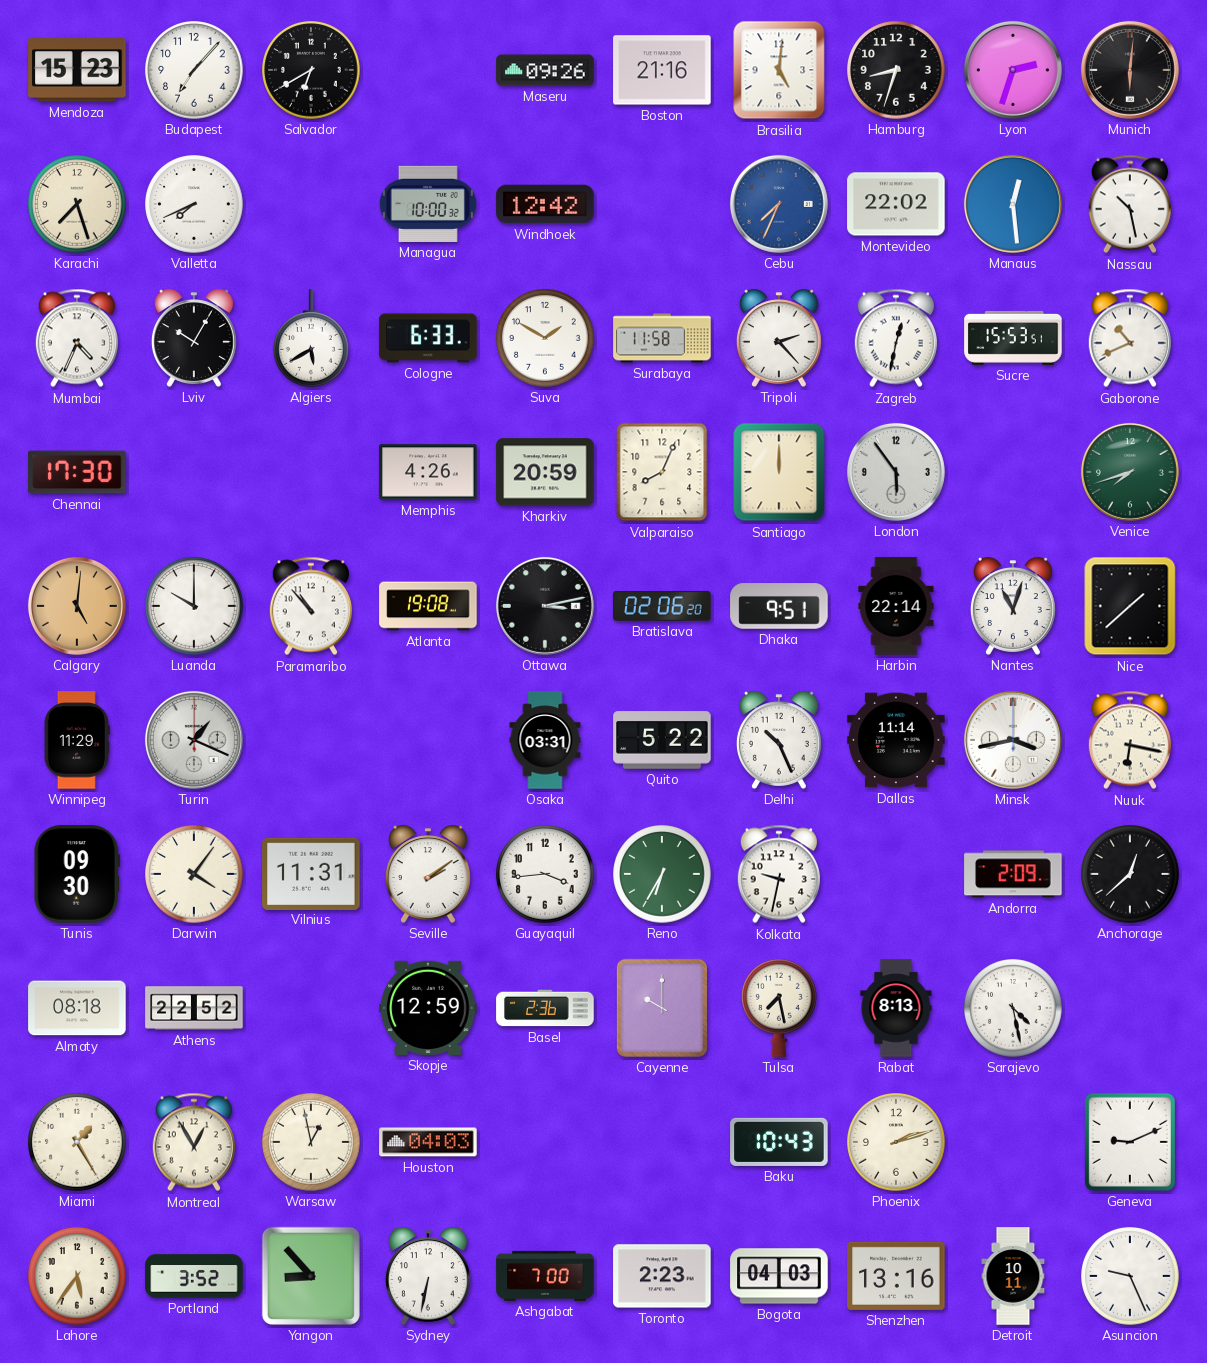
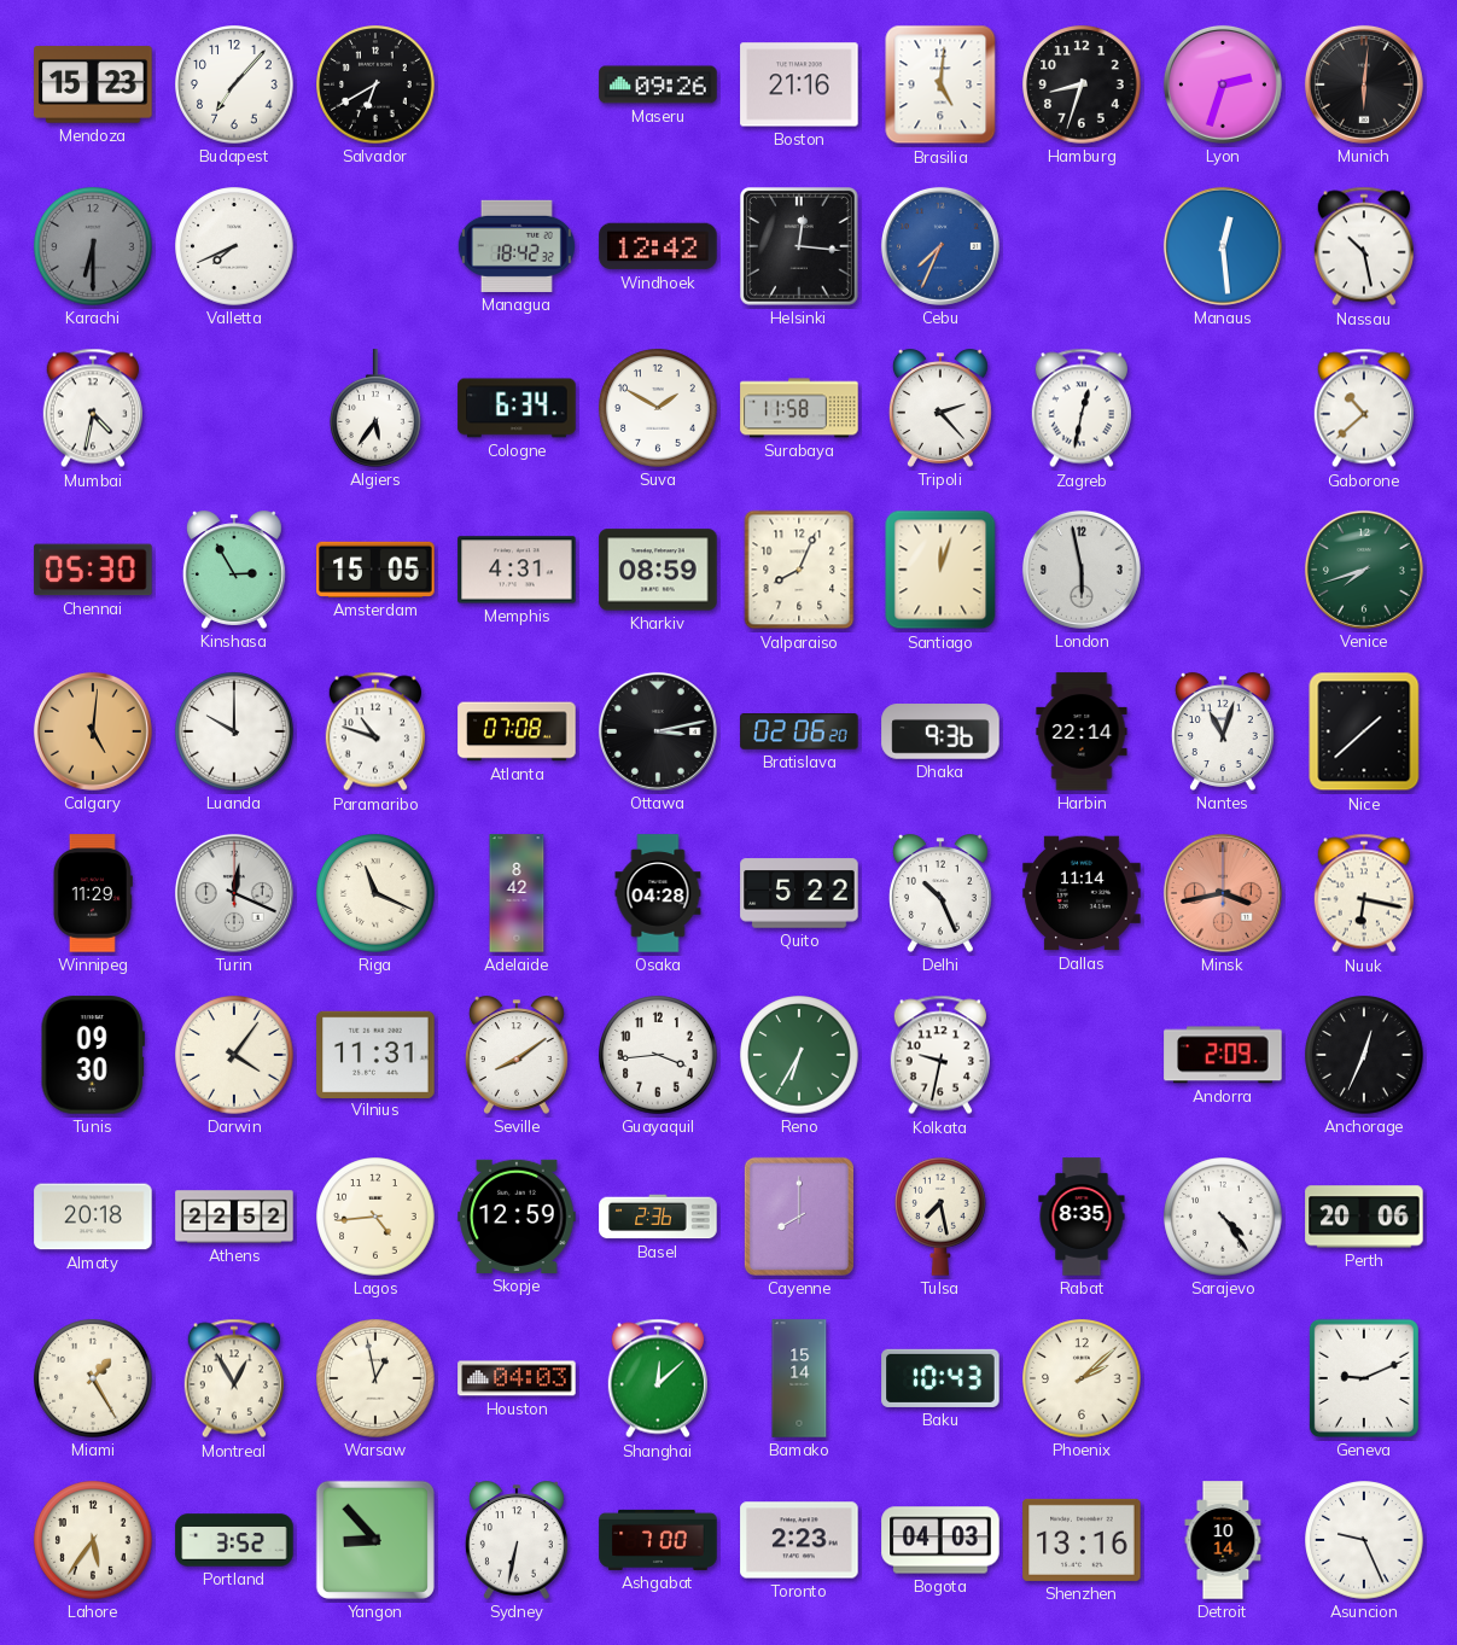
Karachi: 7:27 -> 6:30
Karachi dial: cream -> grey
Managua: 10:00 -> 18:42
Helsinki: none -> 12:16
Montevideo: 22:02 -> none
Mumbai: 4:34 -> 4:32
Lviv: 10:05 -> none
Algiers: 5:40 -> 5:36
Cologne: 6:33 -> 6:34
Sucre: 15:53 -> none
Gaborone: 10:41 -> 10:38
Chennai: 17:30 -> 05:30
Kinshasa: none -> 2:55
Amsterdam: none -> 15:05
Memphis: 4:26 -> 4:31
Kharkiv: 20:59 -> 08:59
Santiago: 12:00 -> 12:03
London: 5:54 -> 5:58
Paramaribo: 10:53 -> 10:48
Atlanta: 19:08 -> 07:08
Dhaka: 9:51 -> 9:36
Turin: 1:19 -> 12:19
Riga: none -> 11:19
Adelaide: none -> 8:42
Osaka: 03:31 -> 04:28
Minsk dial: white -> salmon
Seville: 2:09 -> 8:09
Anchorage: 12:38 -> 12:34
Almaty: 08:18 -> 20:18
Lagos: none -> 4:44
Cayenne: 10:00 -> 8:00
Rabat: 8:13 -> 8:35
Sarajevo: 4:28 -> 4:24
Perth: none -> 20:06
Shanghai: none -> 12:08
Bamako: none -> 15:14
Phoenix: 2:12 -> 2:08
Detroit: 10:11 -> 10:14
